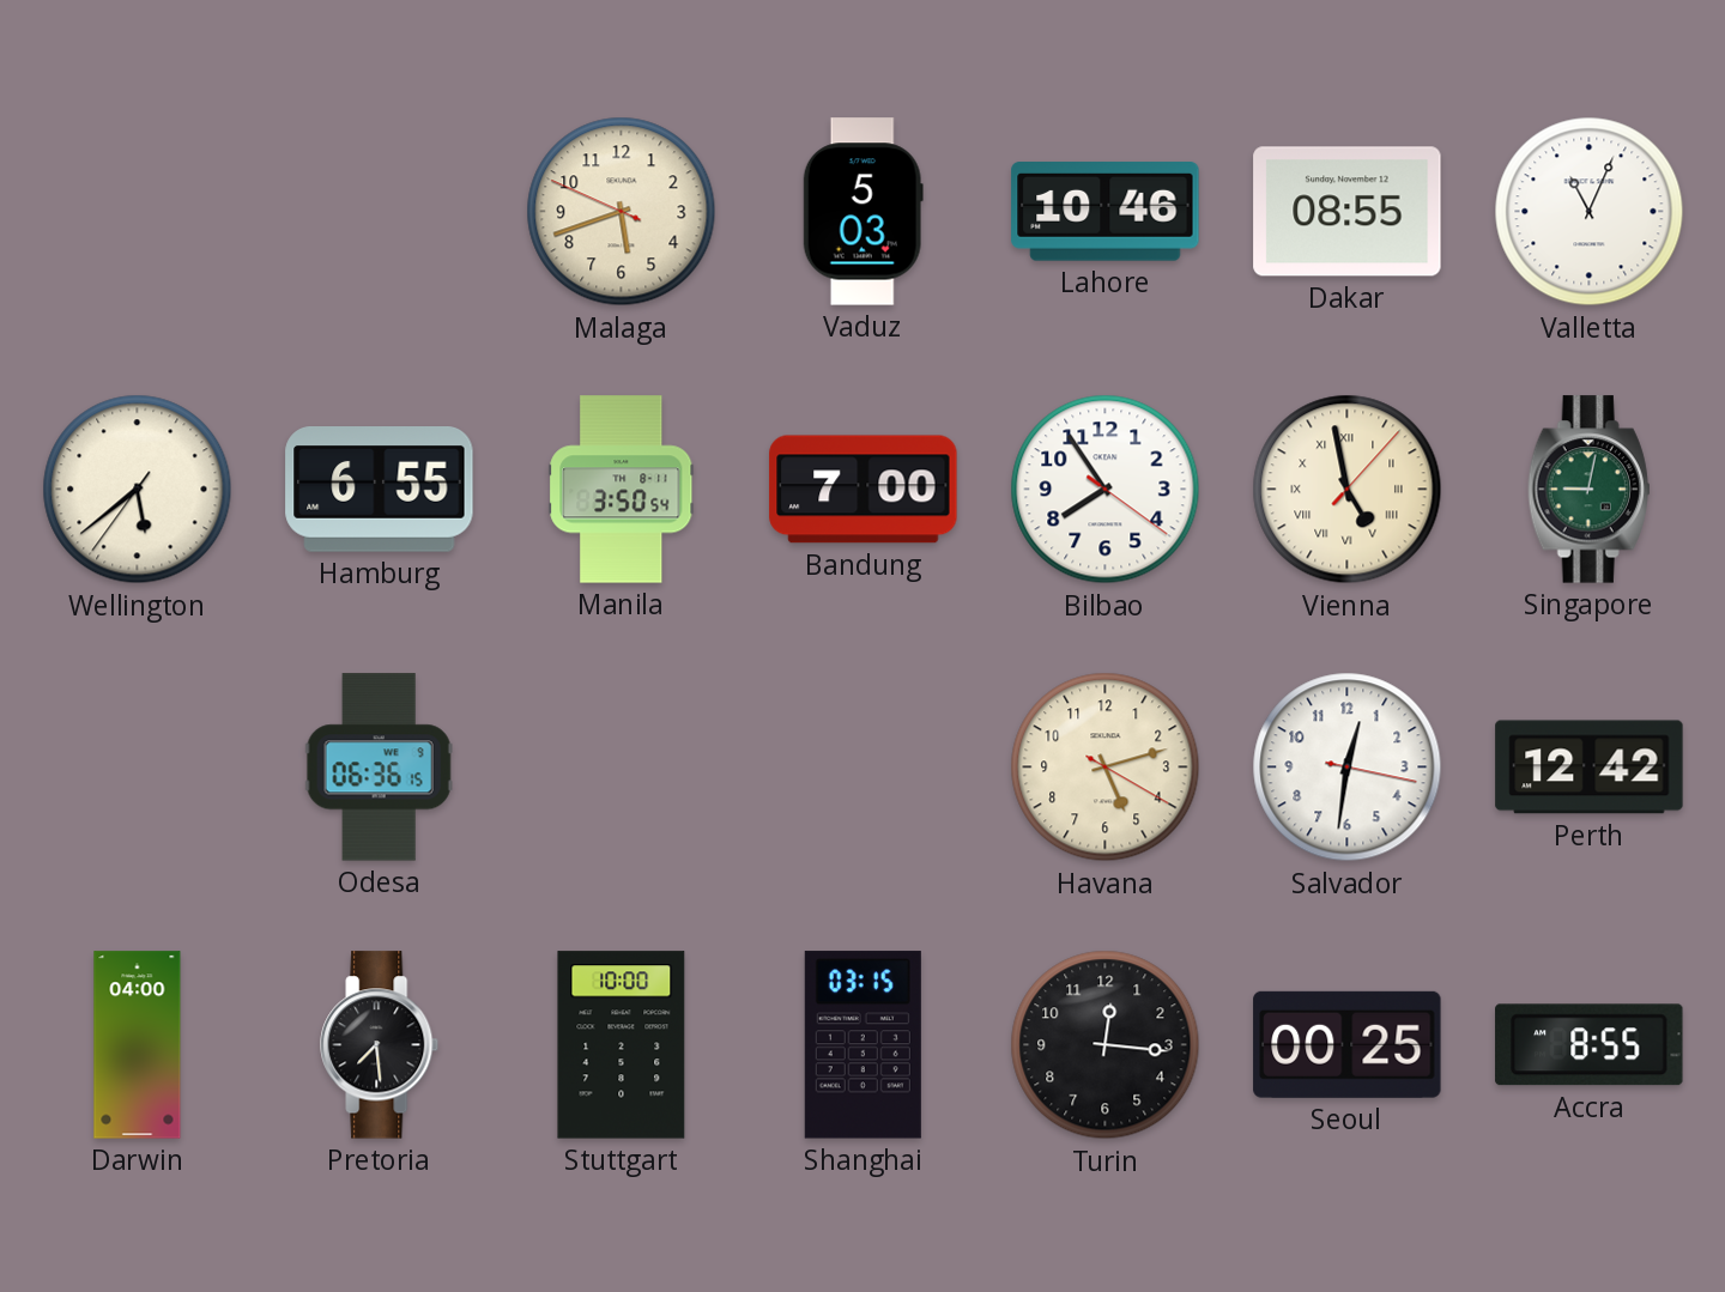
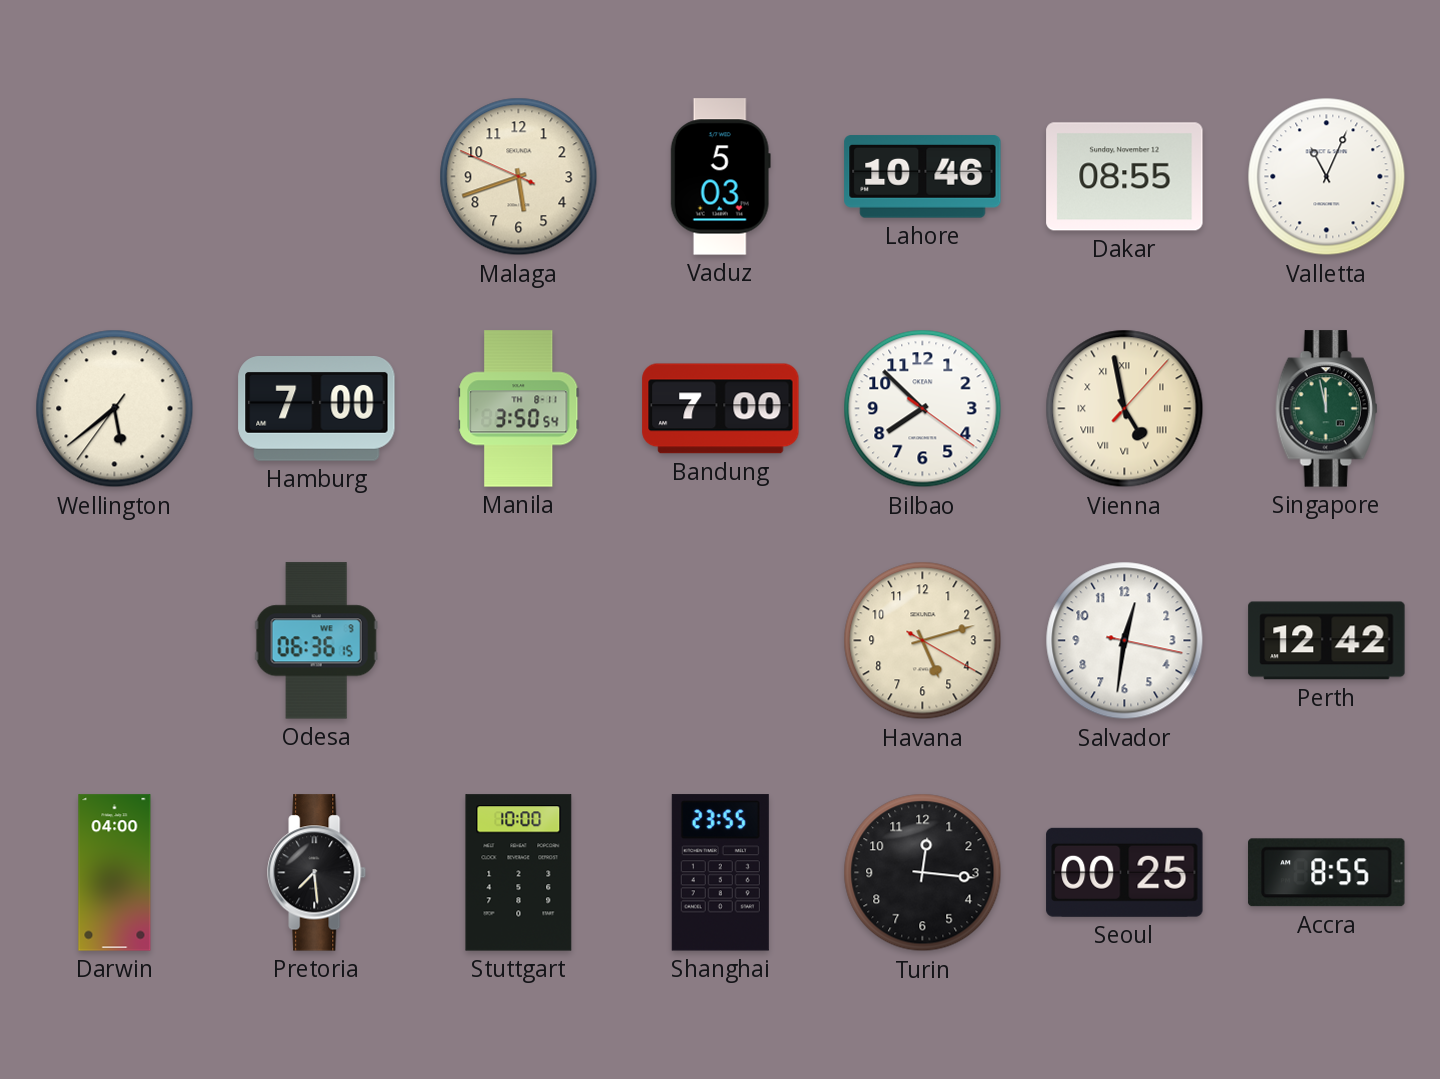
Hamburg: 6:55 -> 7:00
Bilbao: 7:54 -> 7:52
Singapore: 9:02 -> 11:58
Shanghai: 03:15 -> 23:55
